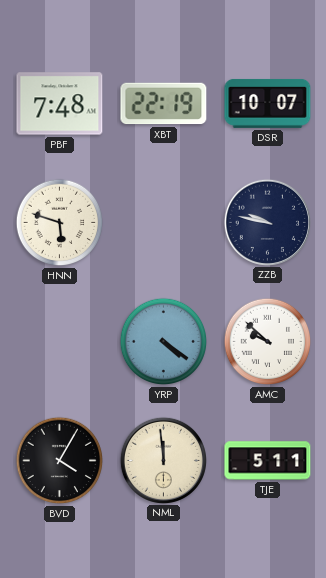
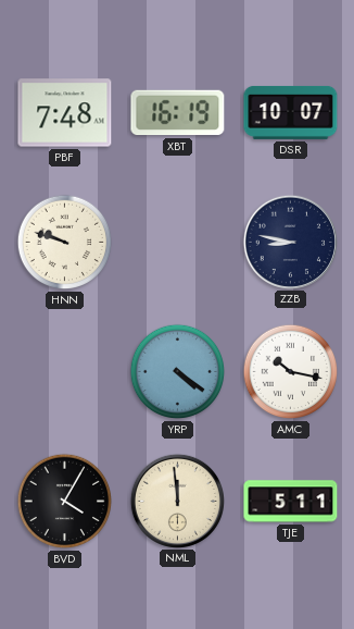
XBT: 22:19 -> 16:19
HNN: 5:48 -> 9:48
ZZB: 9:47 -> 8:47
AMC: 9:52 -> 10:17
